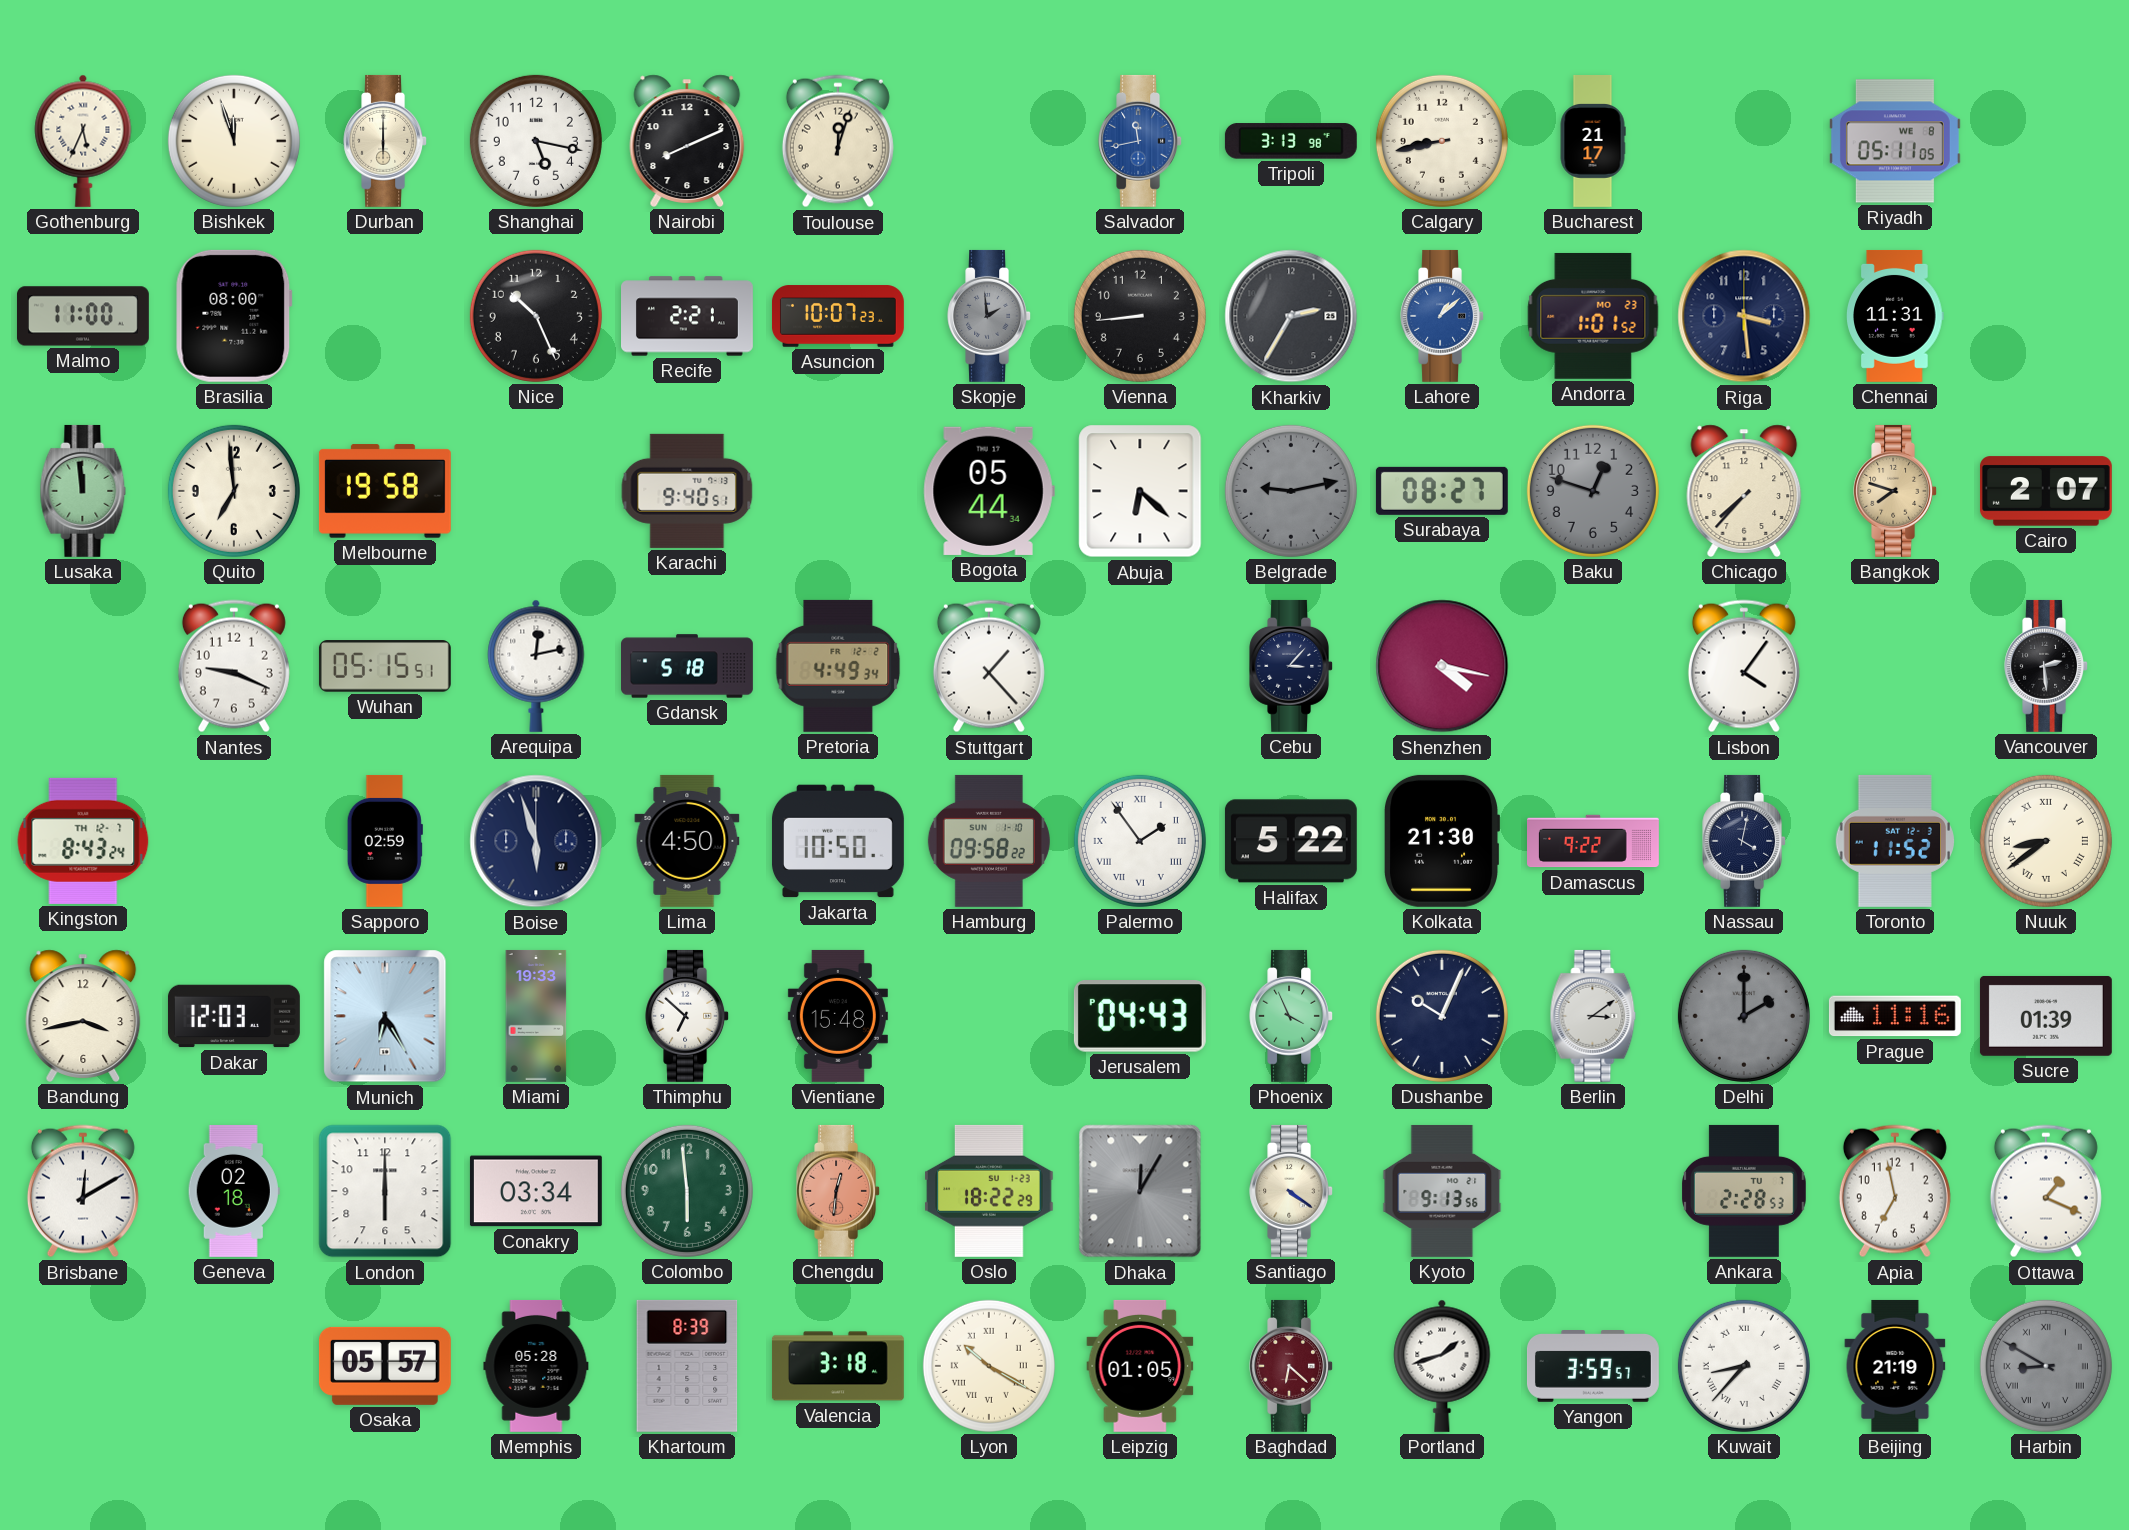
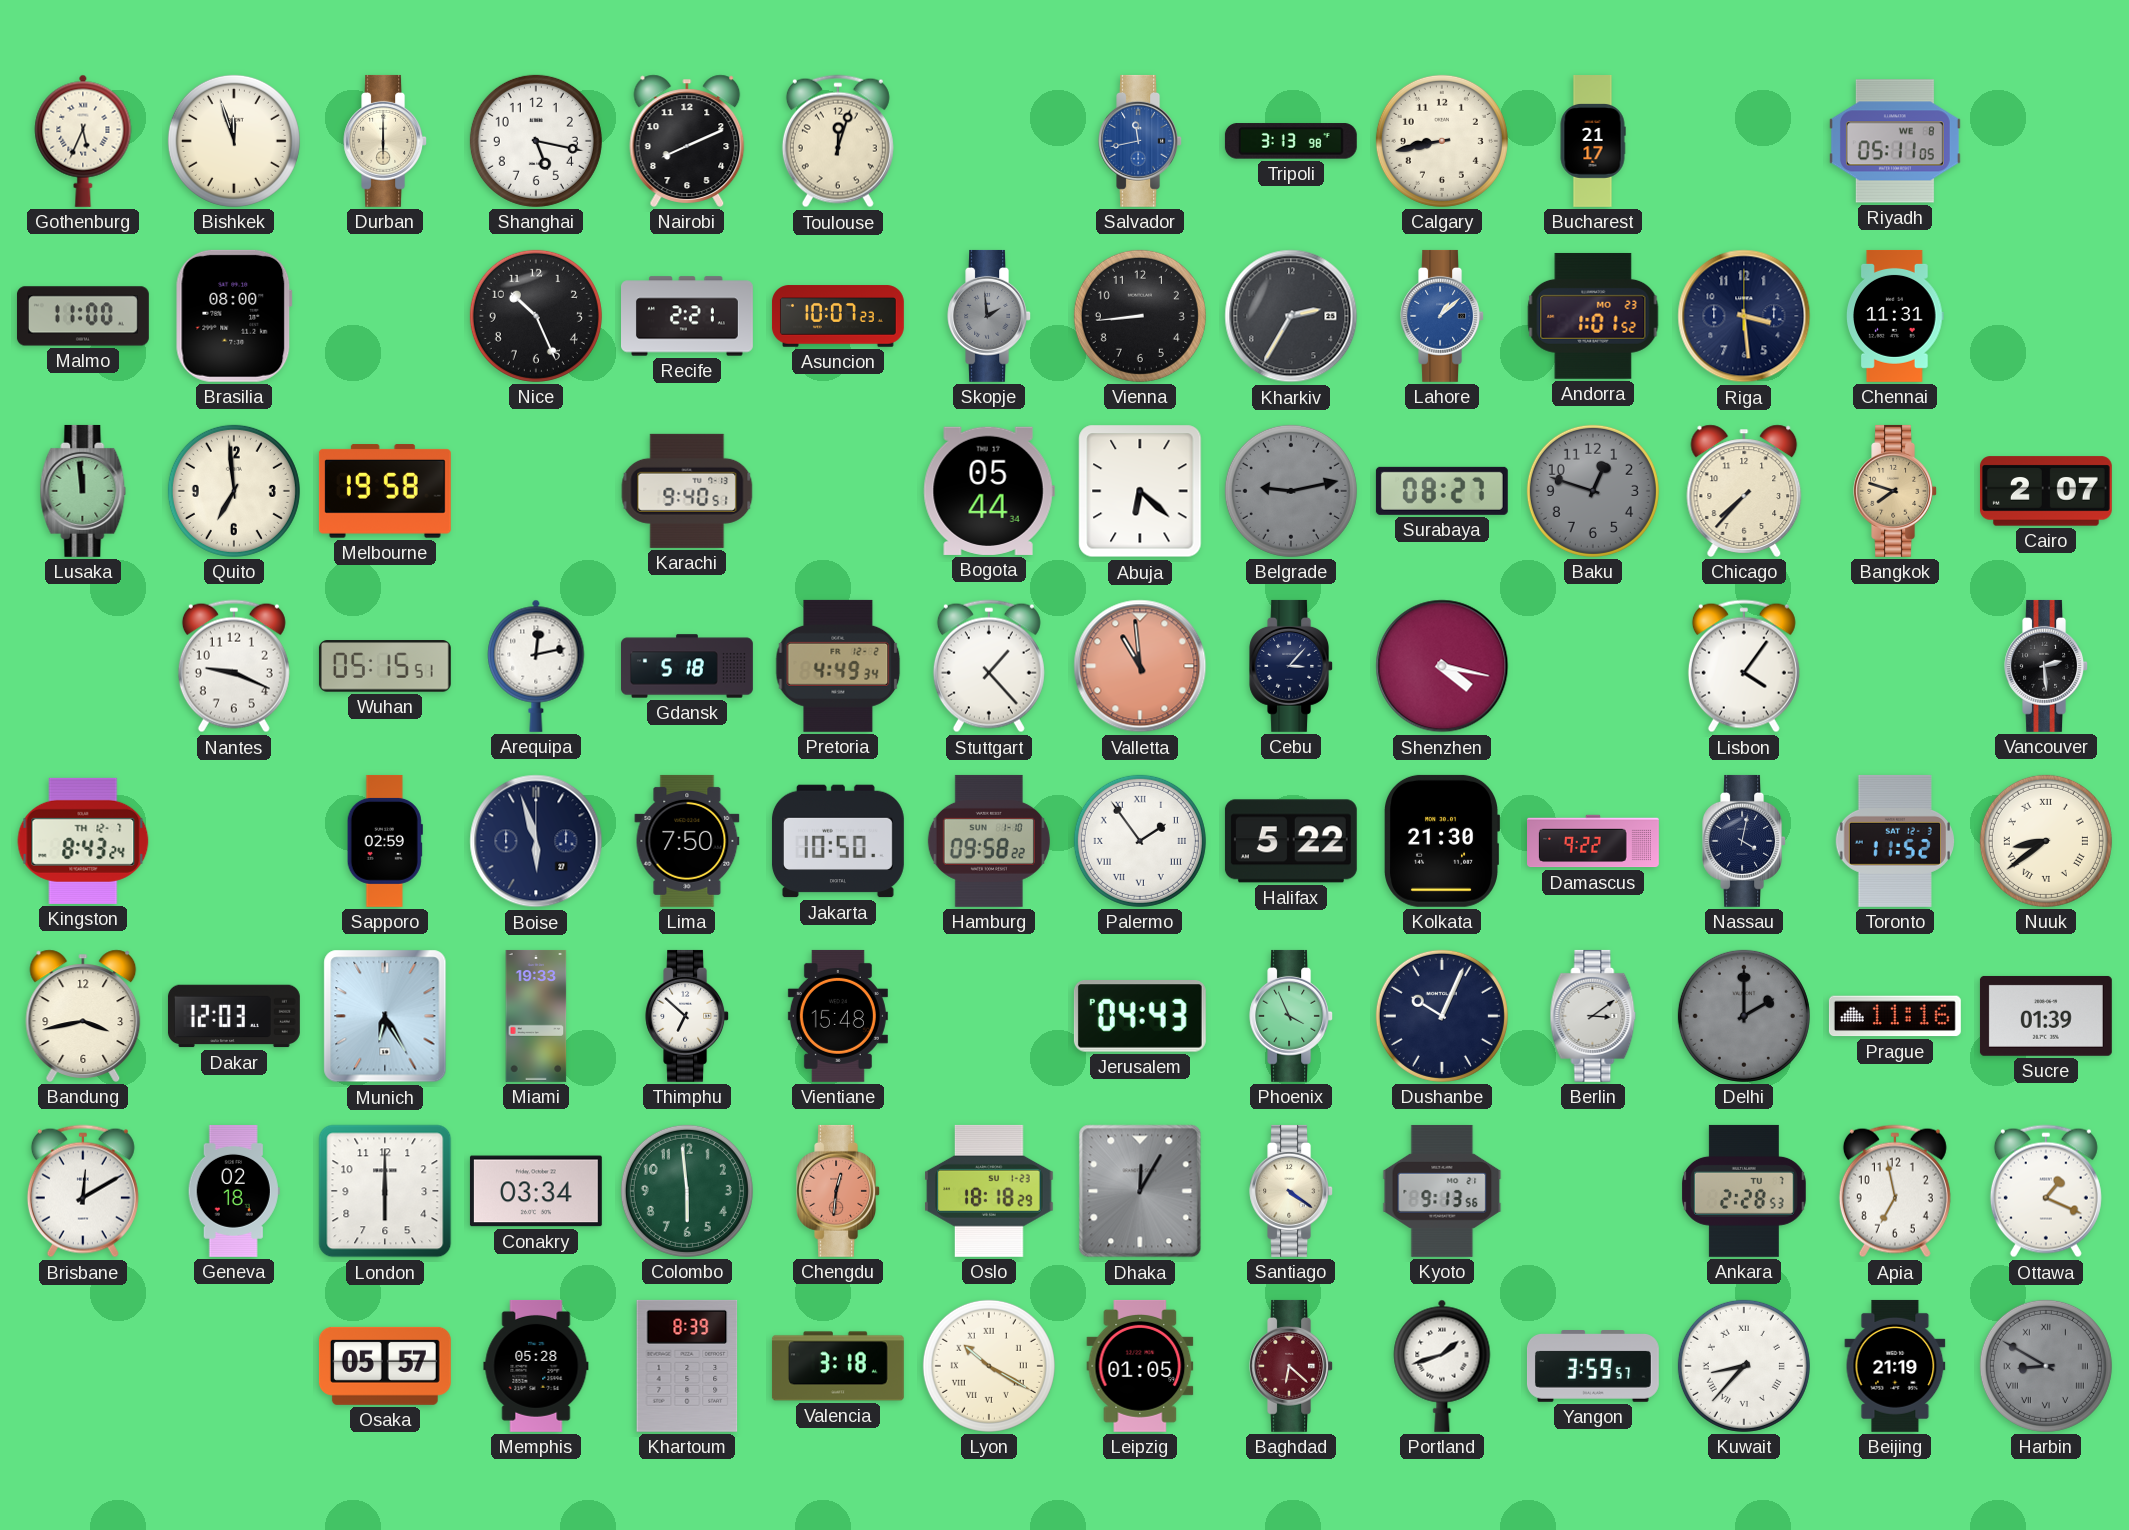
Valletta: none -> 10:59
Lima: 4:50 -> 7:50
Oslo: 18:22 -> 18:18
